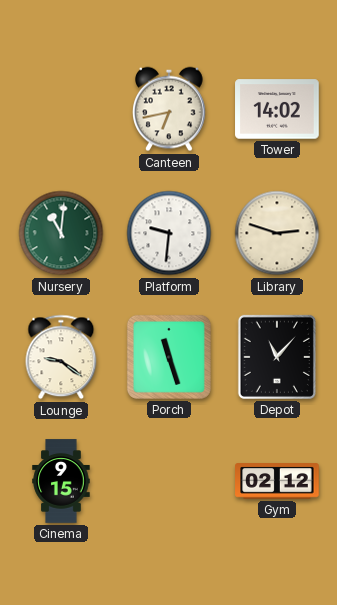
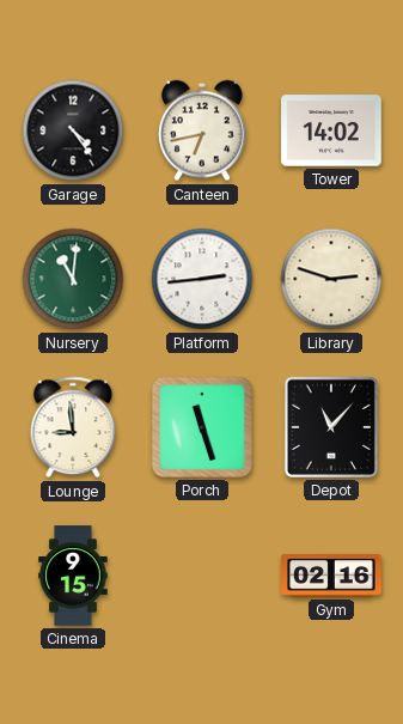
Garage: none -> 4:24
Platform: 9:31 -> 2:44
Lounge: 9:21 -> 8:59
Gym: 02:12 -> 02:16
